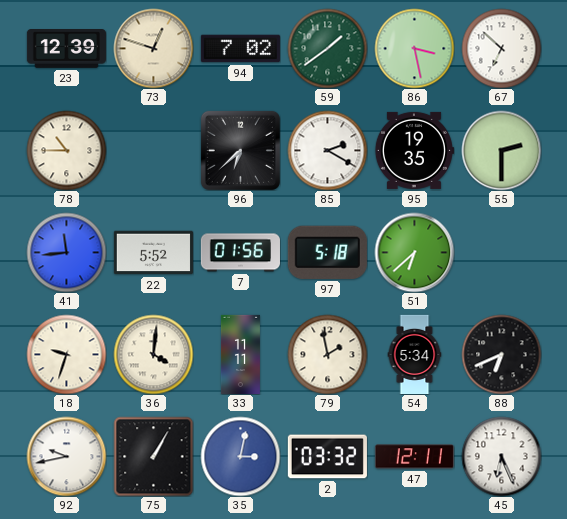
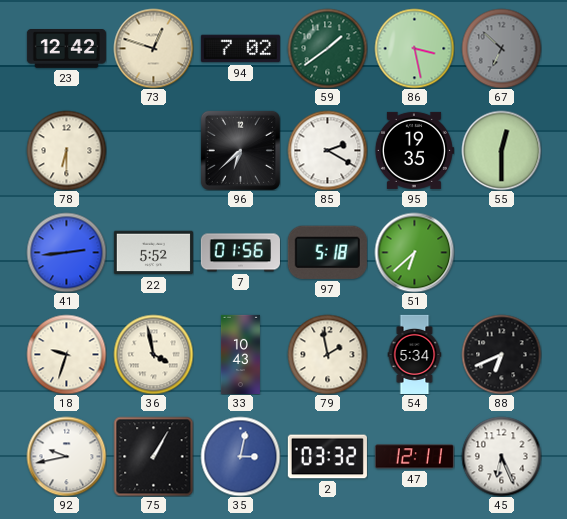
23: 12:39 -> 12:42
67 dial: white -> grey
78: 10:45 -> 6:30
55: 2:30 -> 12:30
41: 11:44 -> 2:44
36: 4:01 -> 3:58
33: 11:11 -> 10:43
